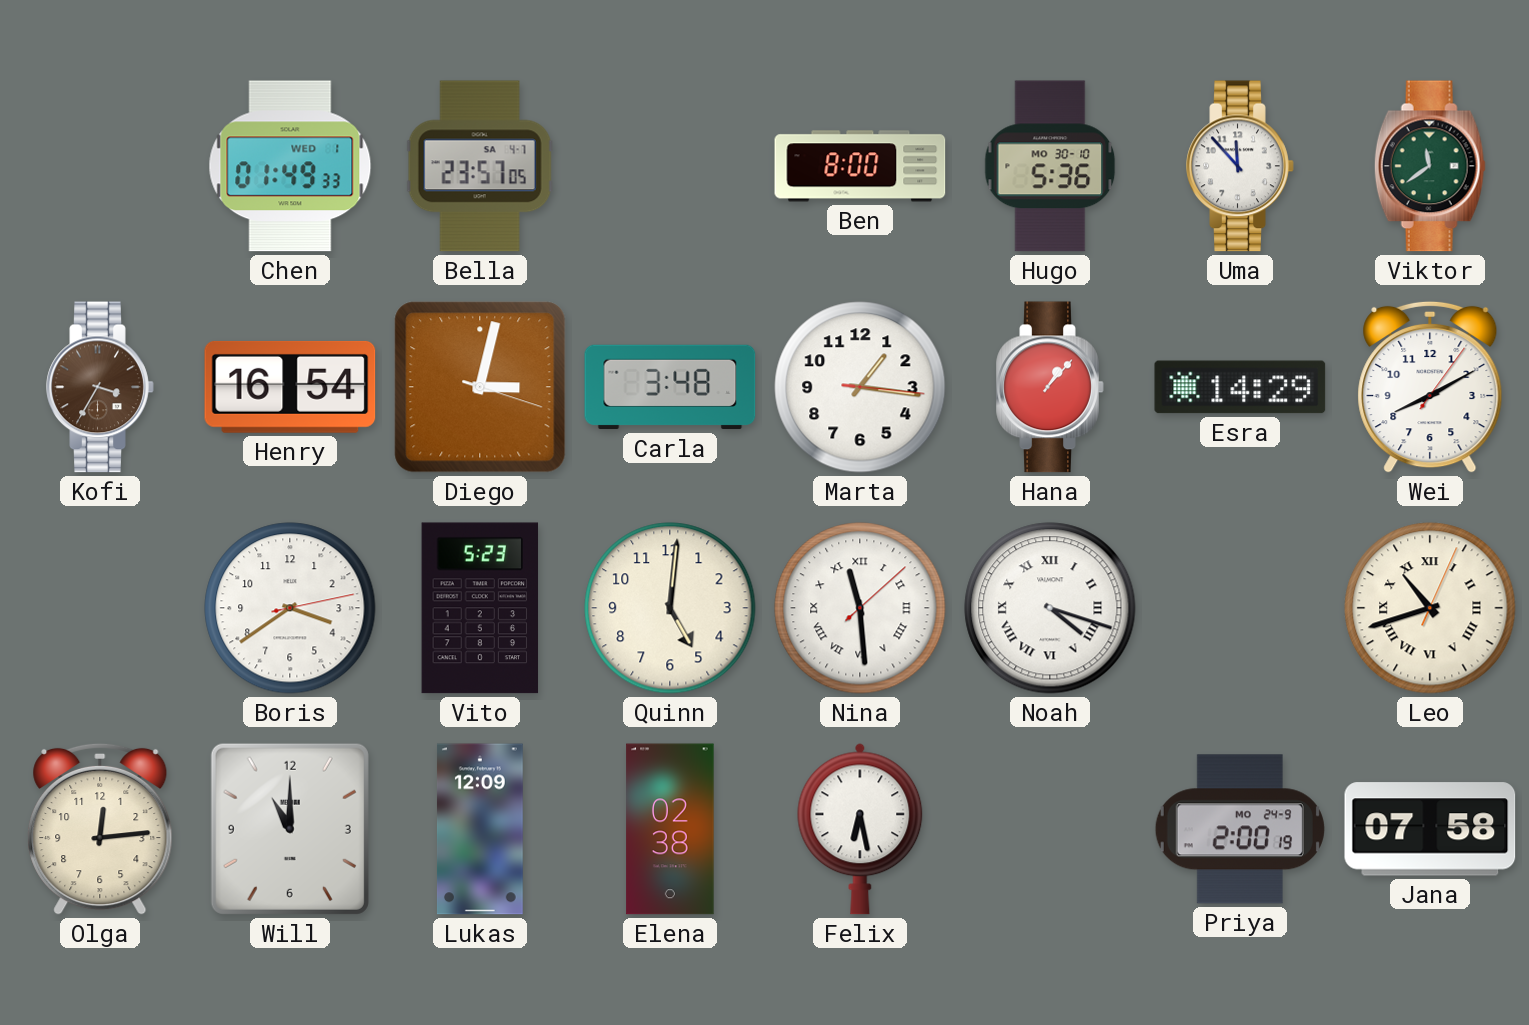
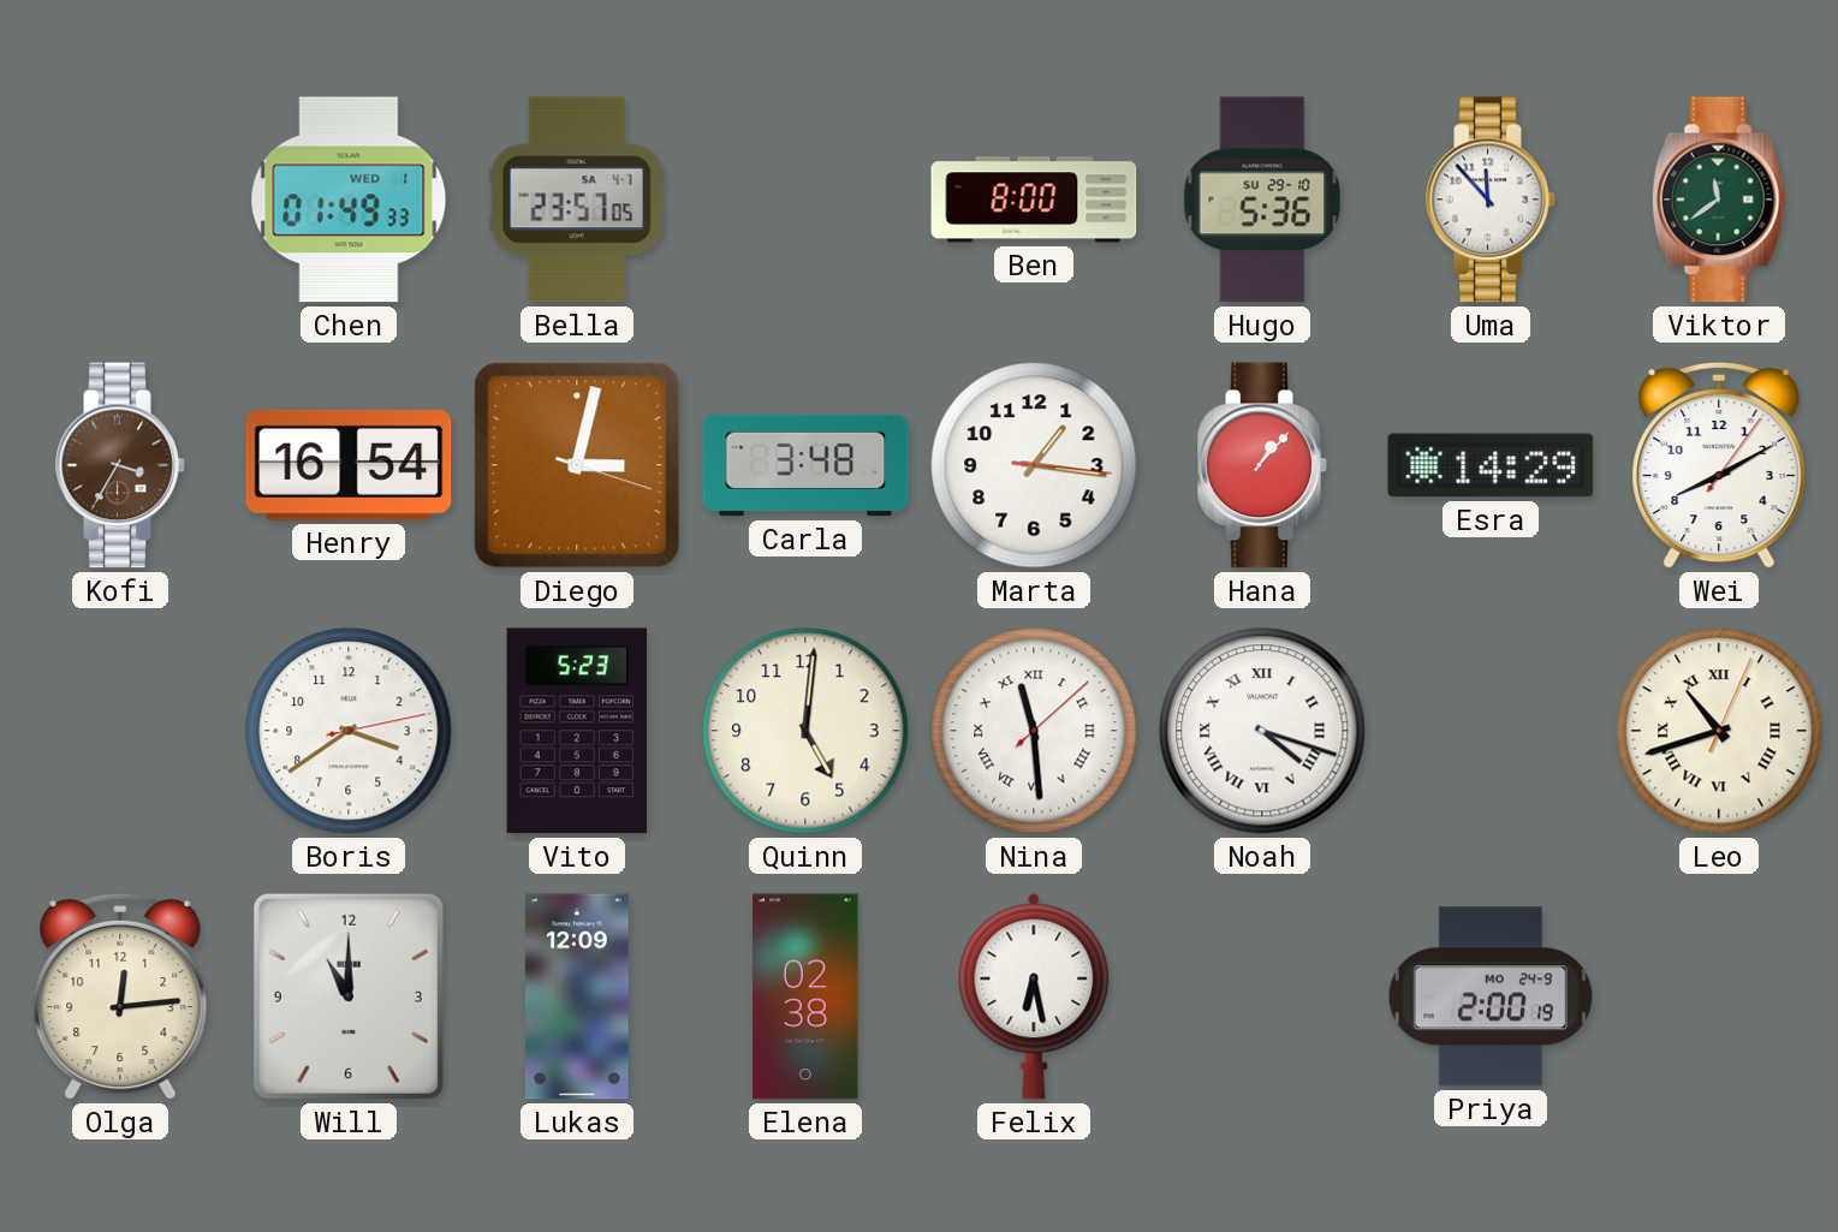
Hugo date: MO 30-10 -> SU 29-10
Jana: 07:58 -> none
